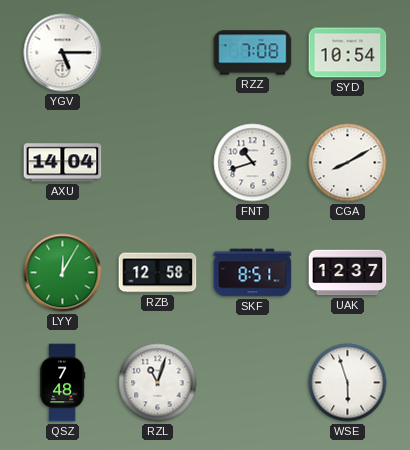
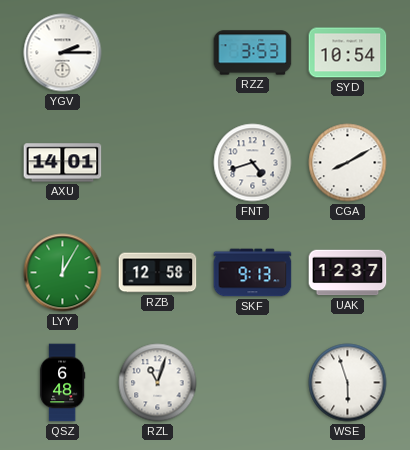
YGV: 5:15 -> 2:15
RZZ: 7:08 -> 3:53
AXU: 14:04 -> 14:01
FNT: 10:42 -> 4:42
SKF: 8:51 -> 9:13
QSZ: 7:48 -> 6:48
